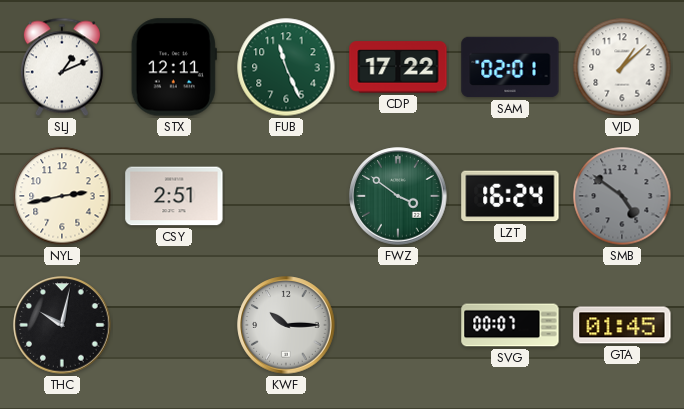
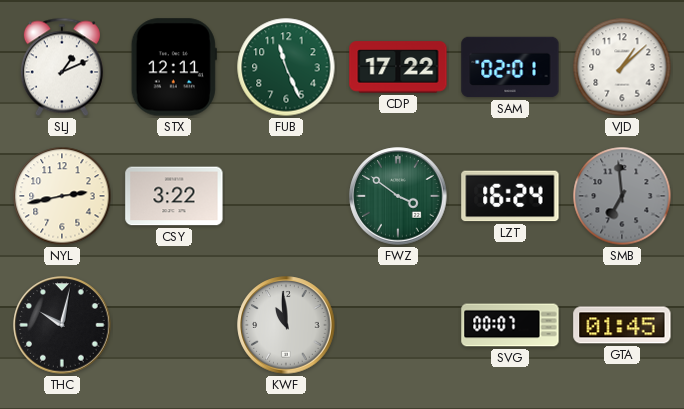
CSY: 2:51 -> 3:22
SMB: 4:51 -> 6:59
KWF: 10:15 -> 10:59
